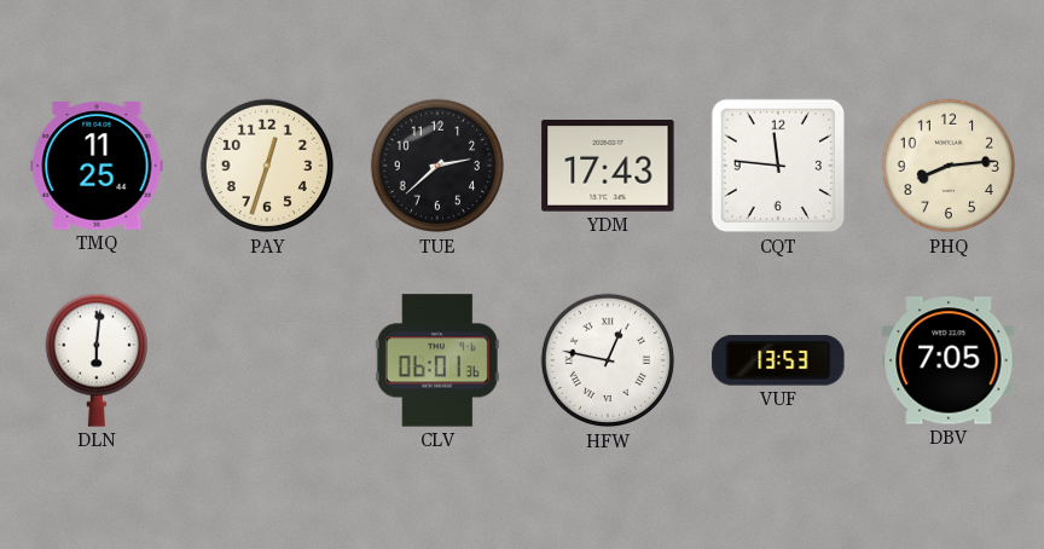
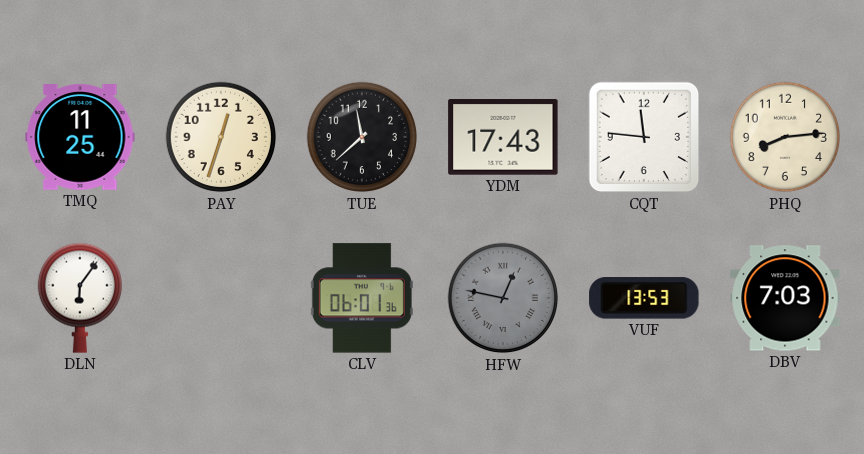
TUE: 2:38 -> 11:38
DLN: 6:01 -> 6:06
HFW dial: white -> grey
DBV: 7:05 -> 7:03
